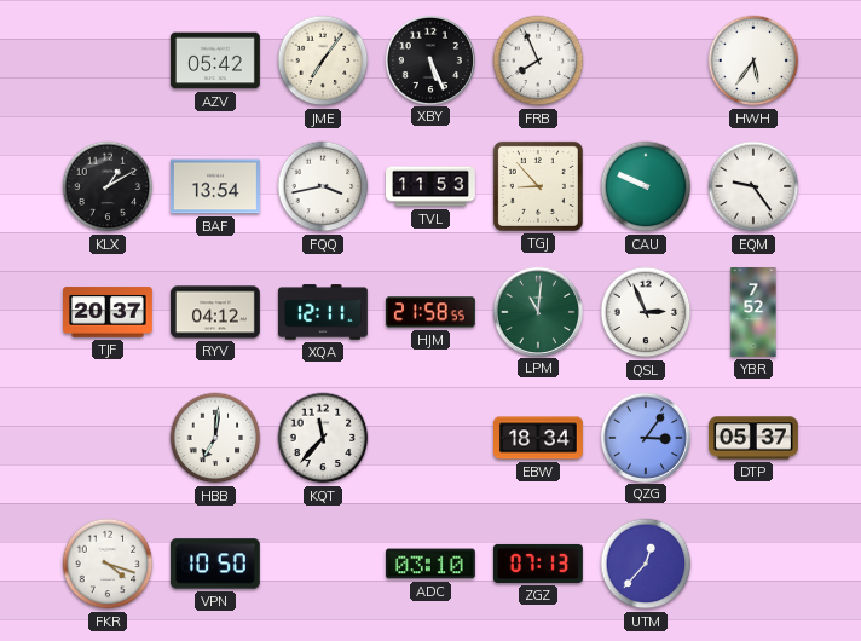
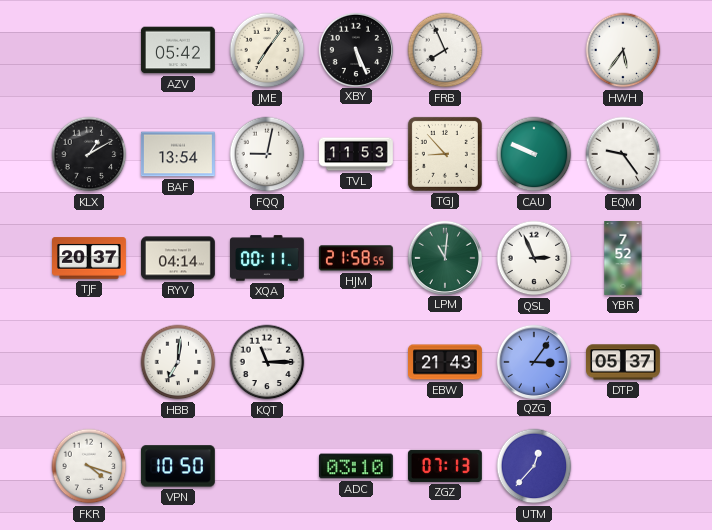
FQQ: 3:43 -> 9:02
RYV: 04:12 -> 04:14
XQA: 12:11 -> 00:11
KQT: 11:37 -> 11:15
EBW: 18:34 -> 21:43
